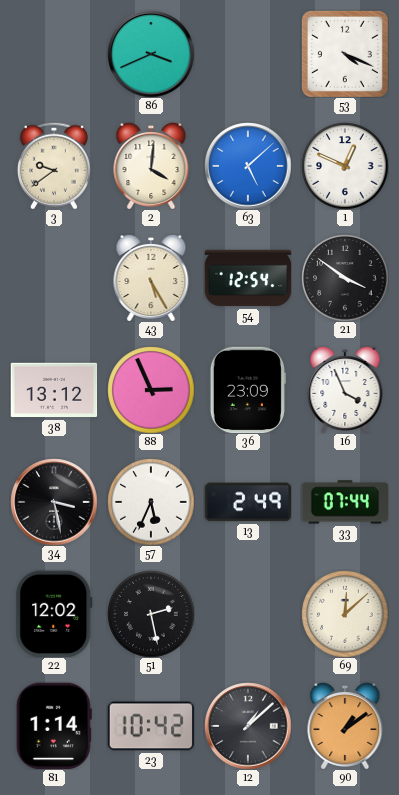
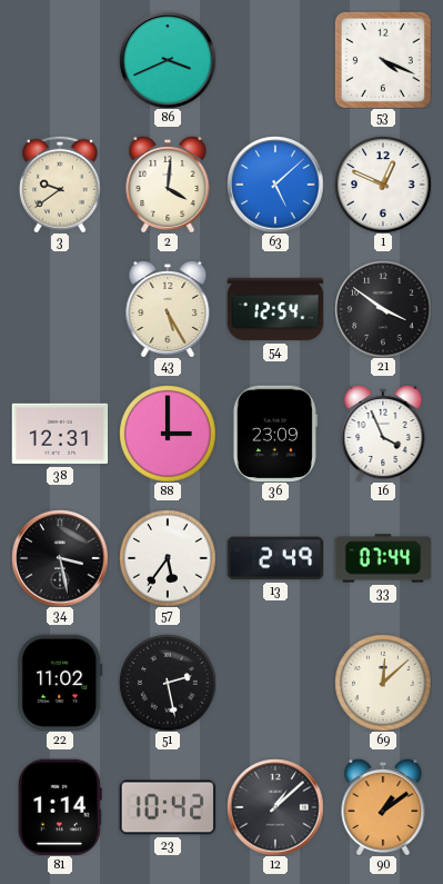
38: 13:12 -> 12:31
88: 2:56 -> 3:00
57: 5:34 -> 5:36
22: 12:02 -> 11:02
